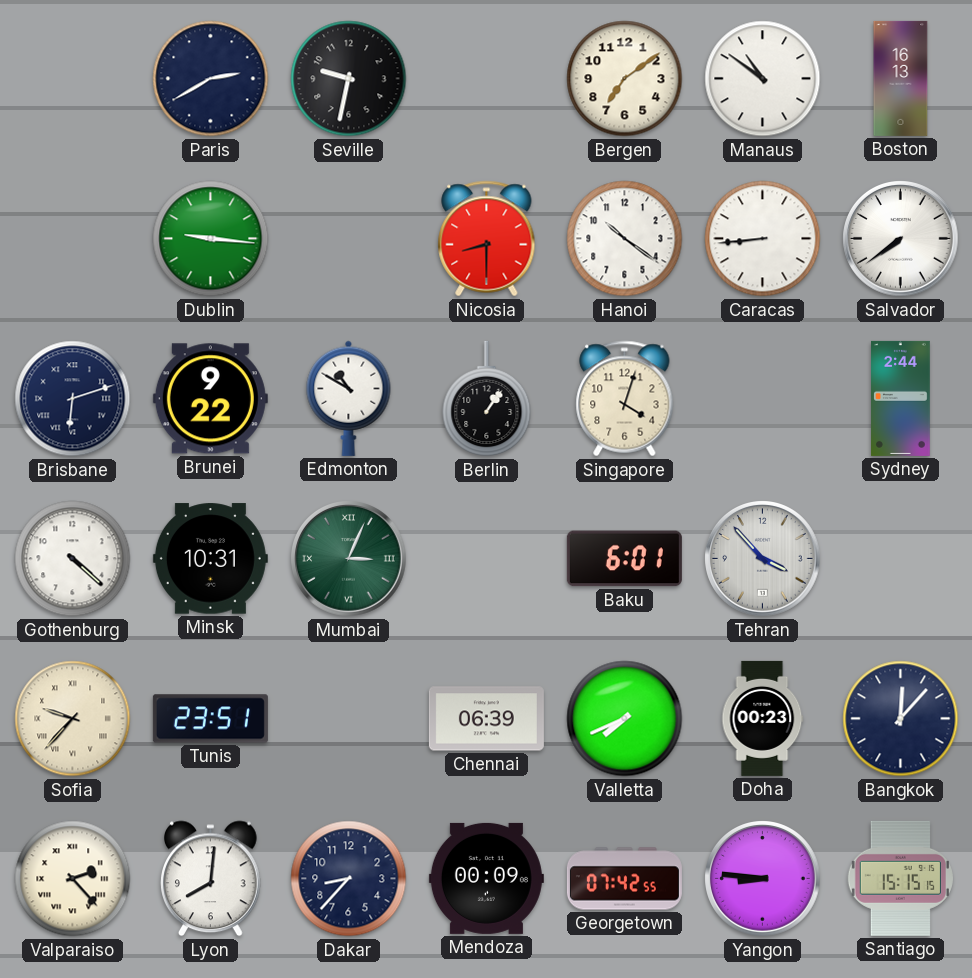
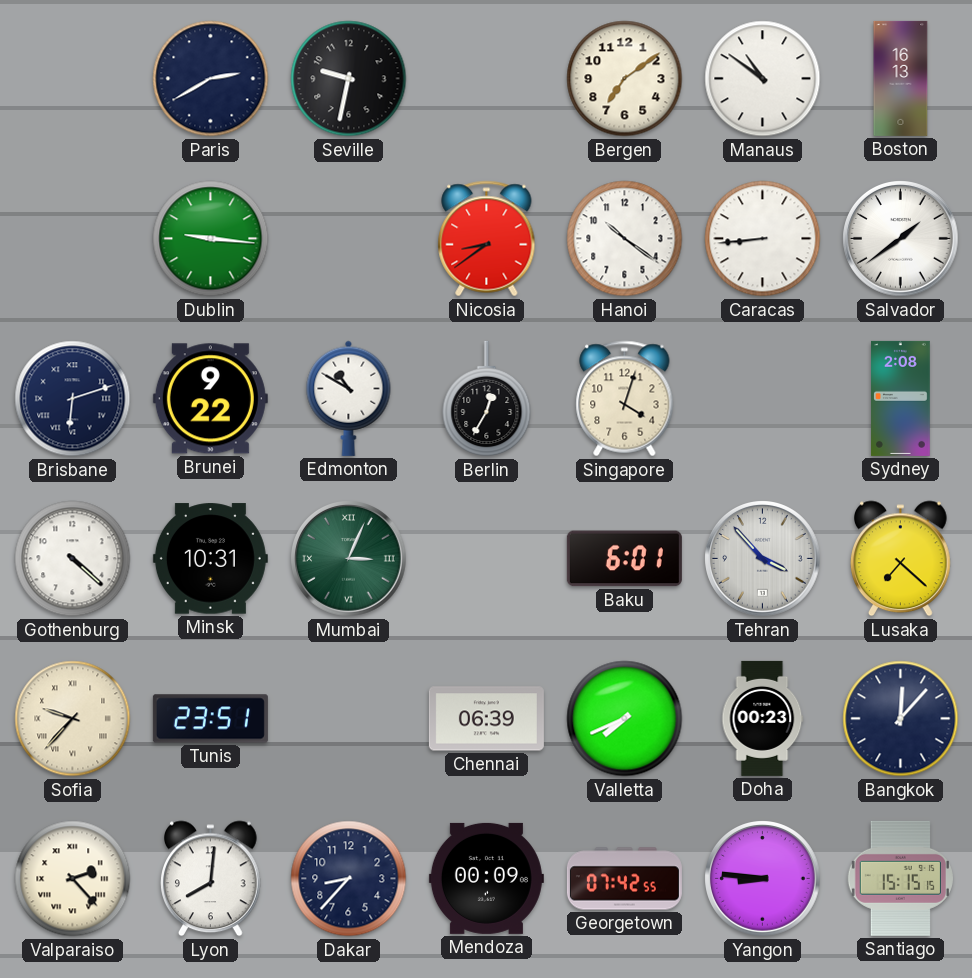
Nicosia: 8:30 -> 8:39
Salvador: 7:39 -> 1:39
Berlin: 1:06 -> 12:35
Sydney: 2:44 -> 2:08
Lusaka: none -> 7:22
